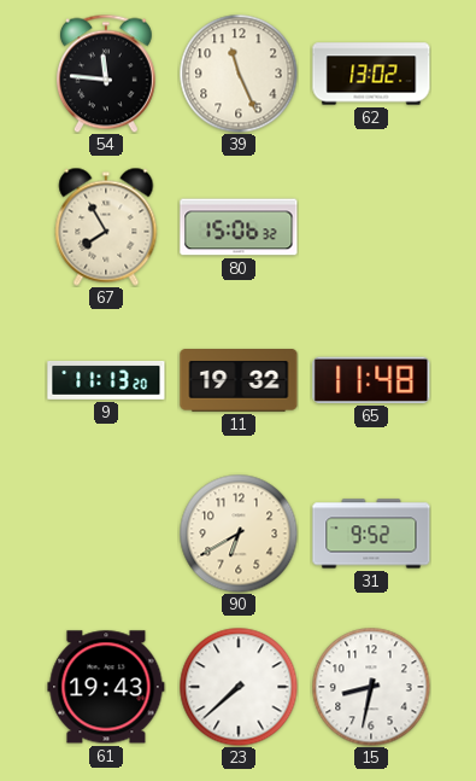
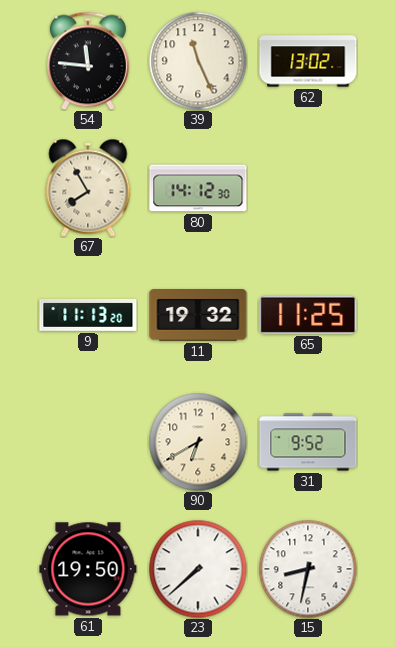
80: 15:06 -> 14:12
65: 11:48 -> 11:25
61: 19:43 -> 19:50
